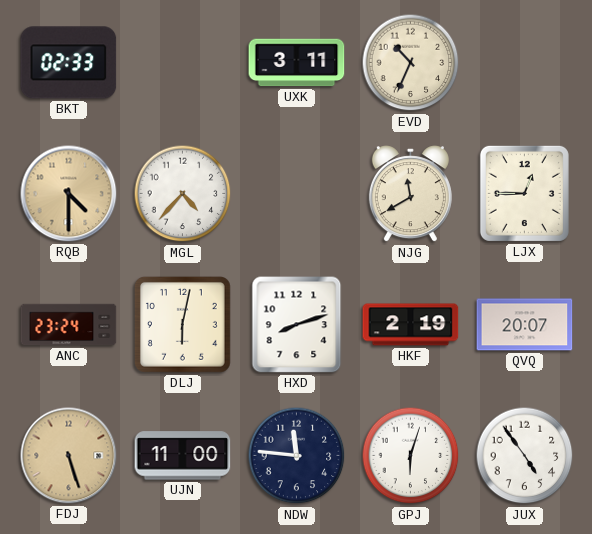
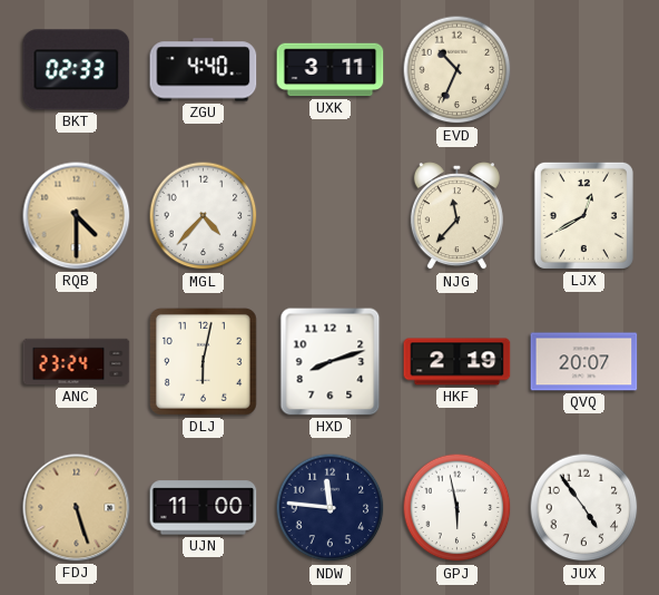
ZGU: none -> 4:40
NJG: 11:40 -> 11:37
LJX: 12:45 -> 12:40
GPJ: 6:03 -> 5:58
